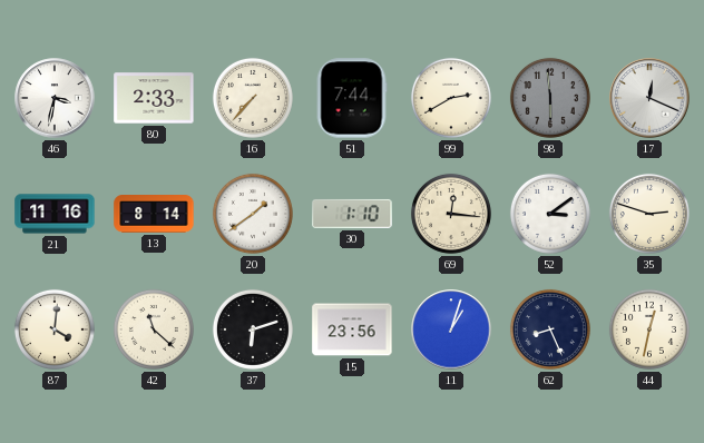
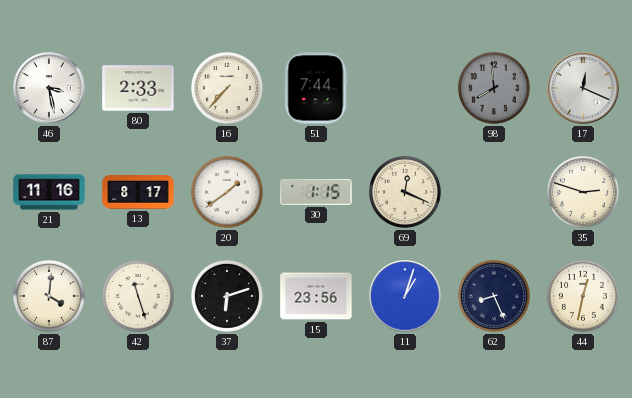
46: 3:32 -> 3:28
99: 2:40 -> none
98: 5:59 -> 7:59
13: 8:14 -> 8:17
30: 1:10 -> 1:15
69: 12:16 -> 12:19
52: 3:09 -> none
42: 11:22 -> 11:27
